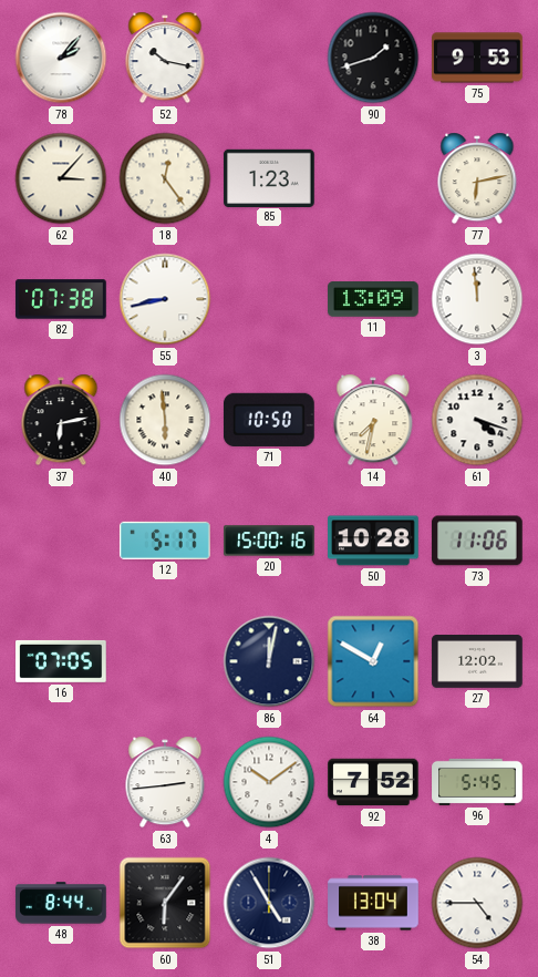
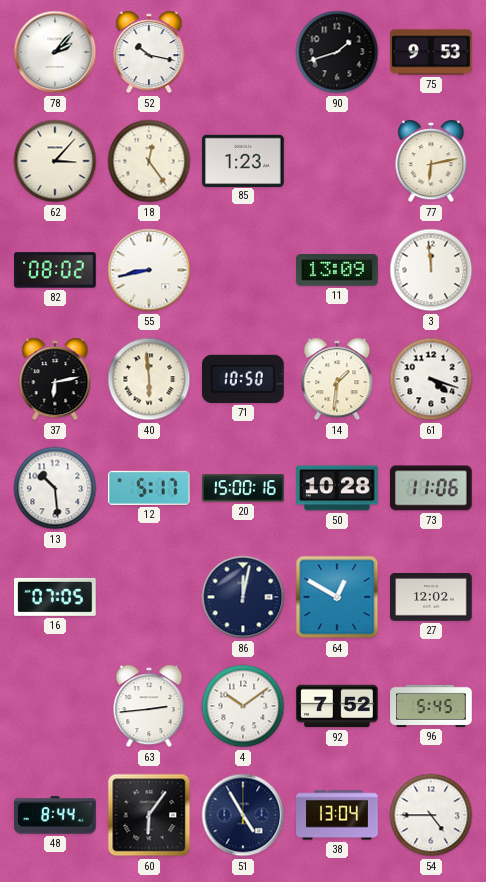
82: 07:38 -> 08:02
14: 7:32 -> 1:31
13: none -> 10:29
